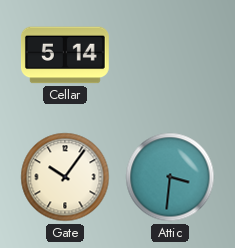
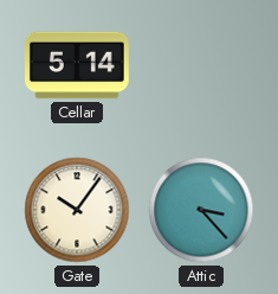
Attic: 3:31 -> 3:23
